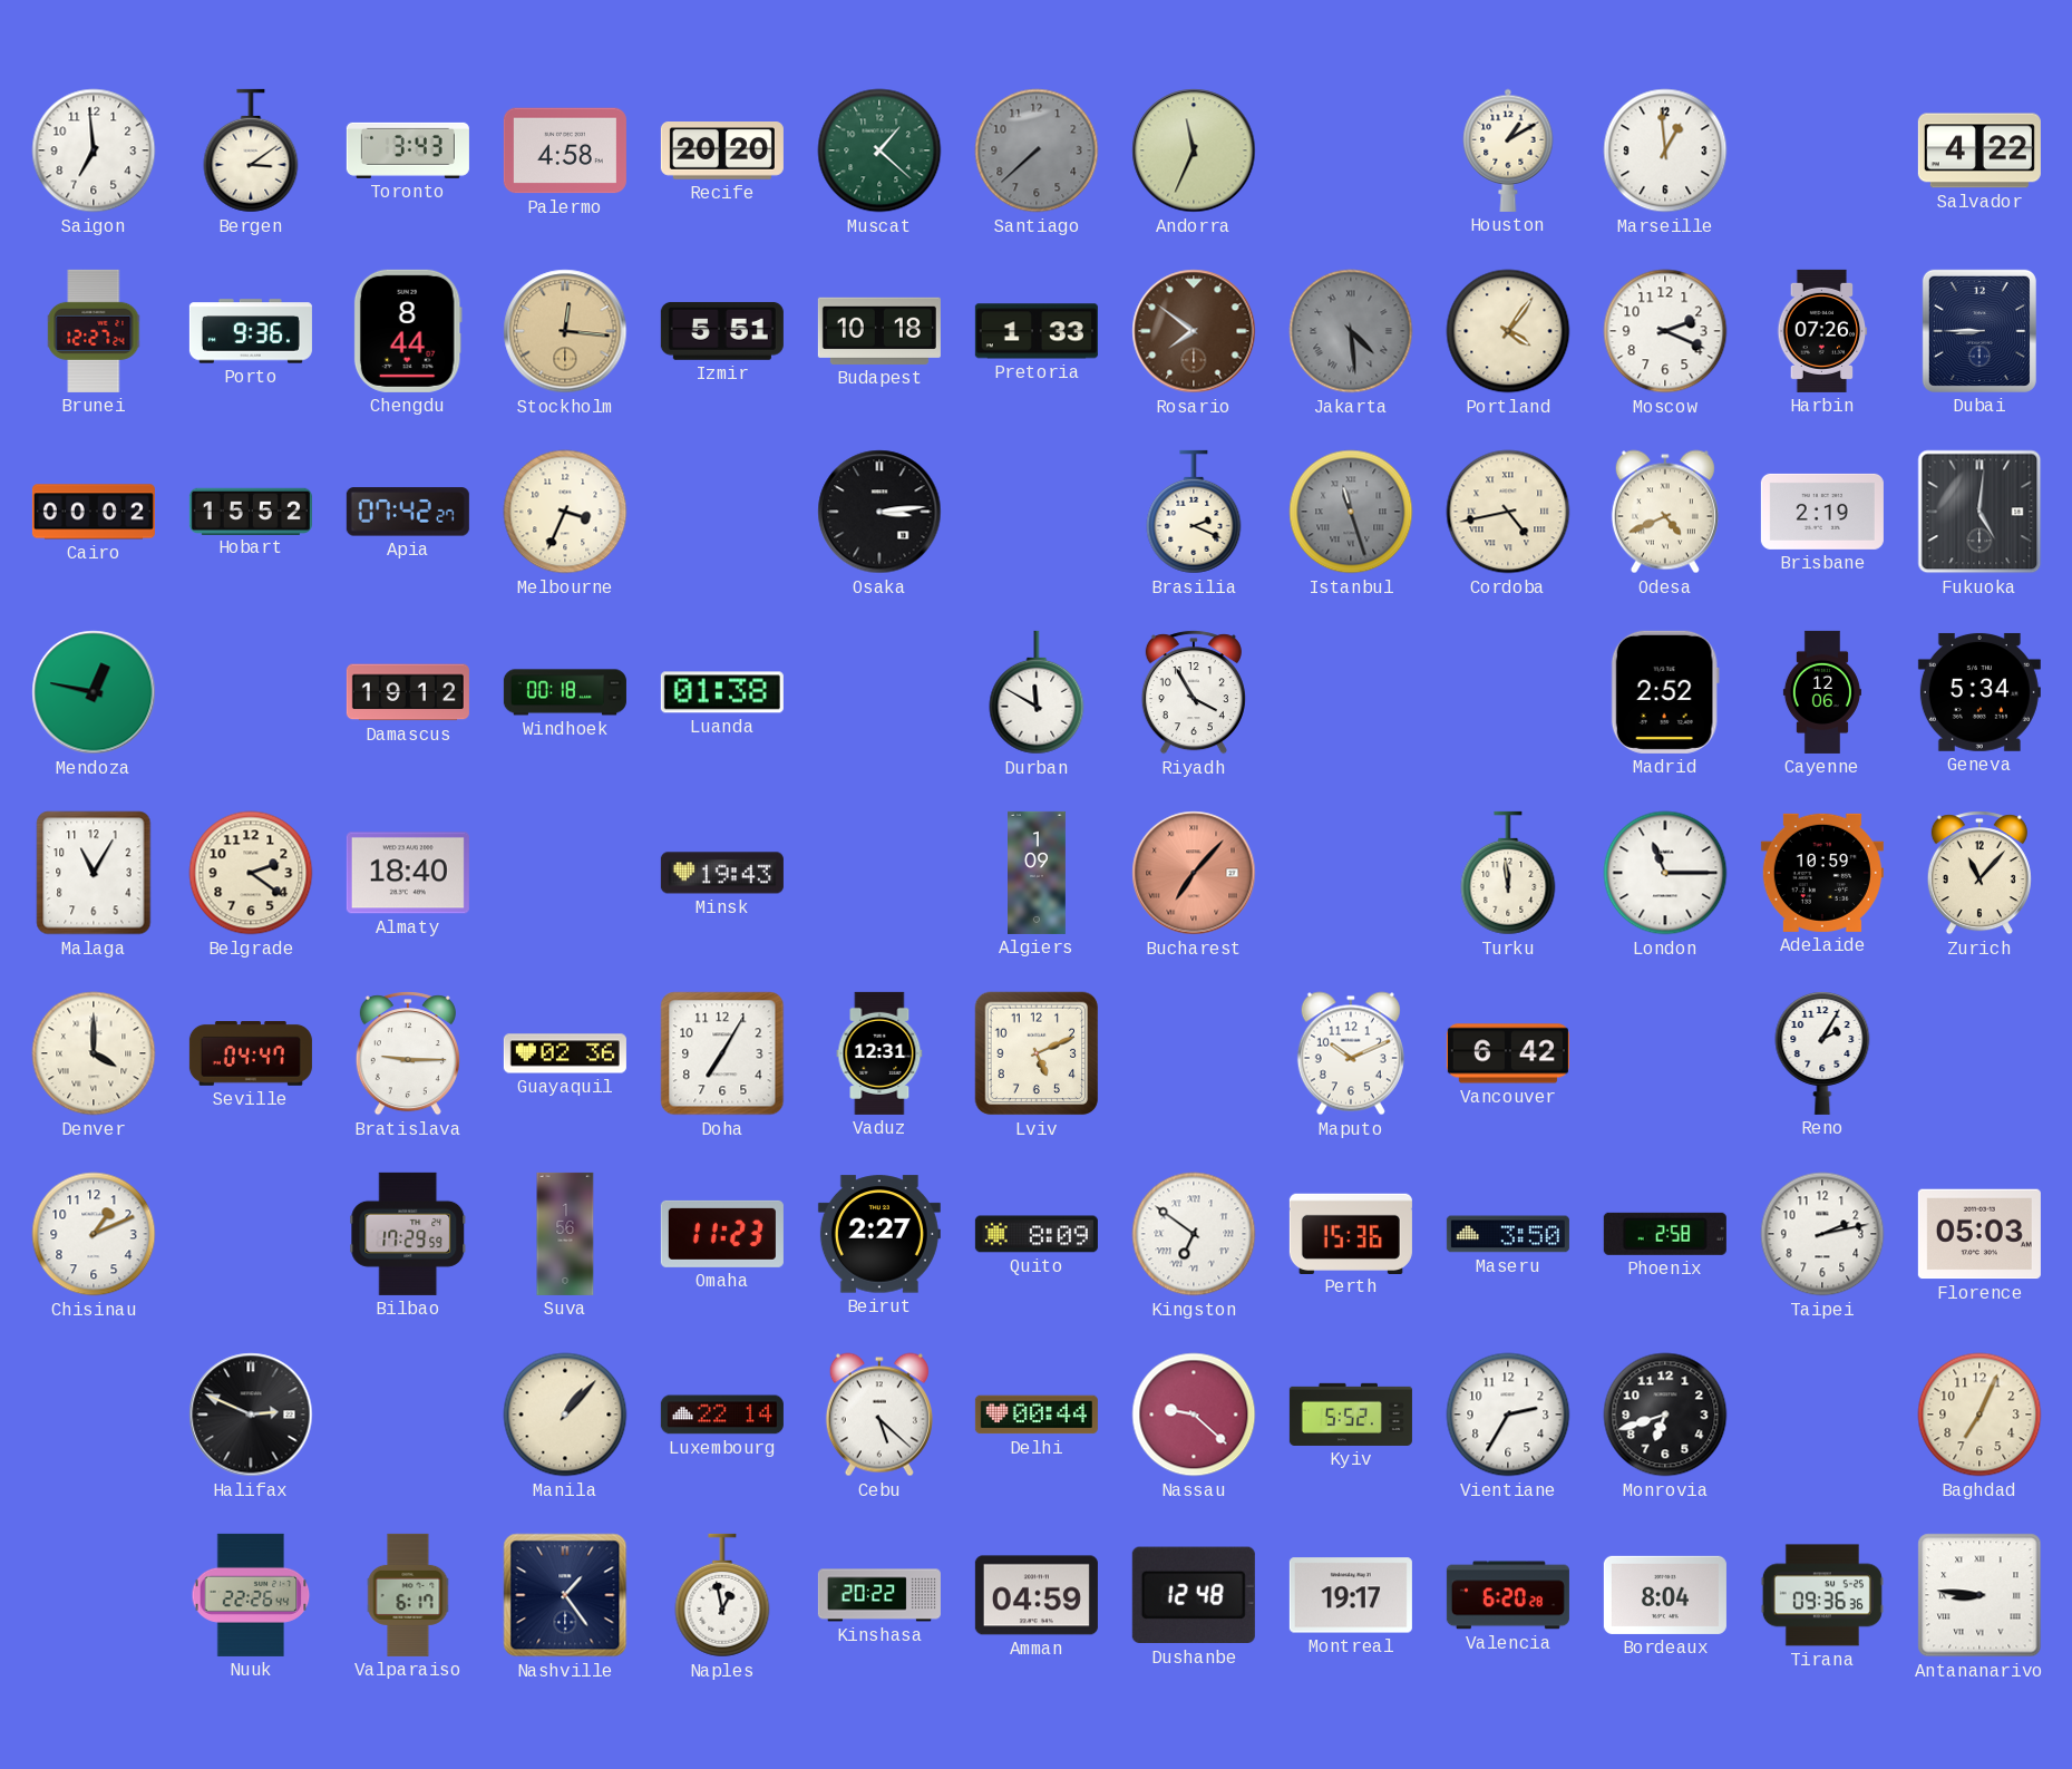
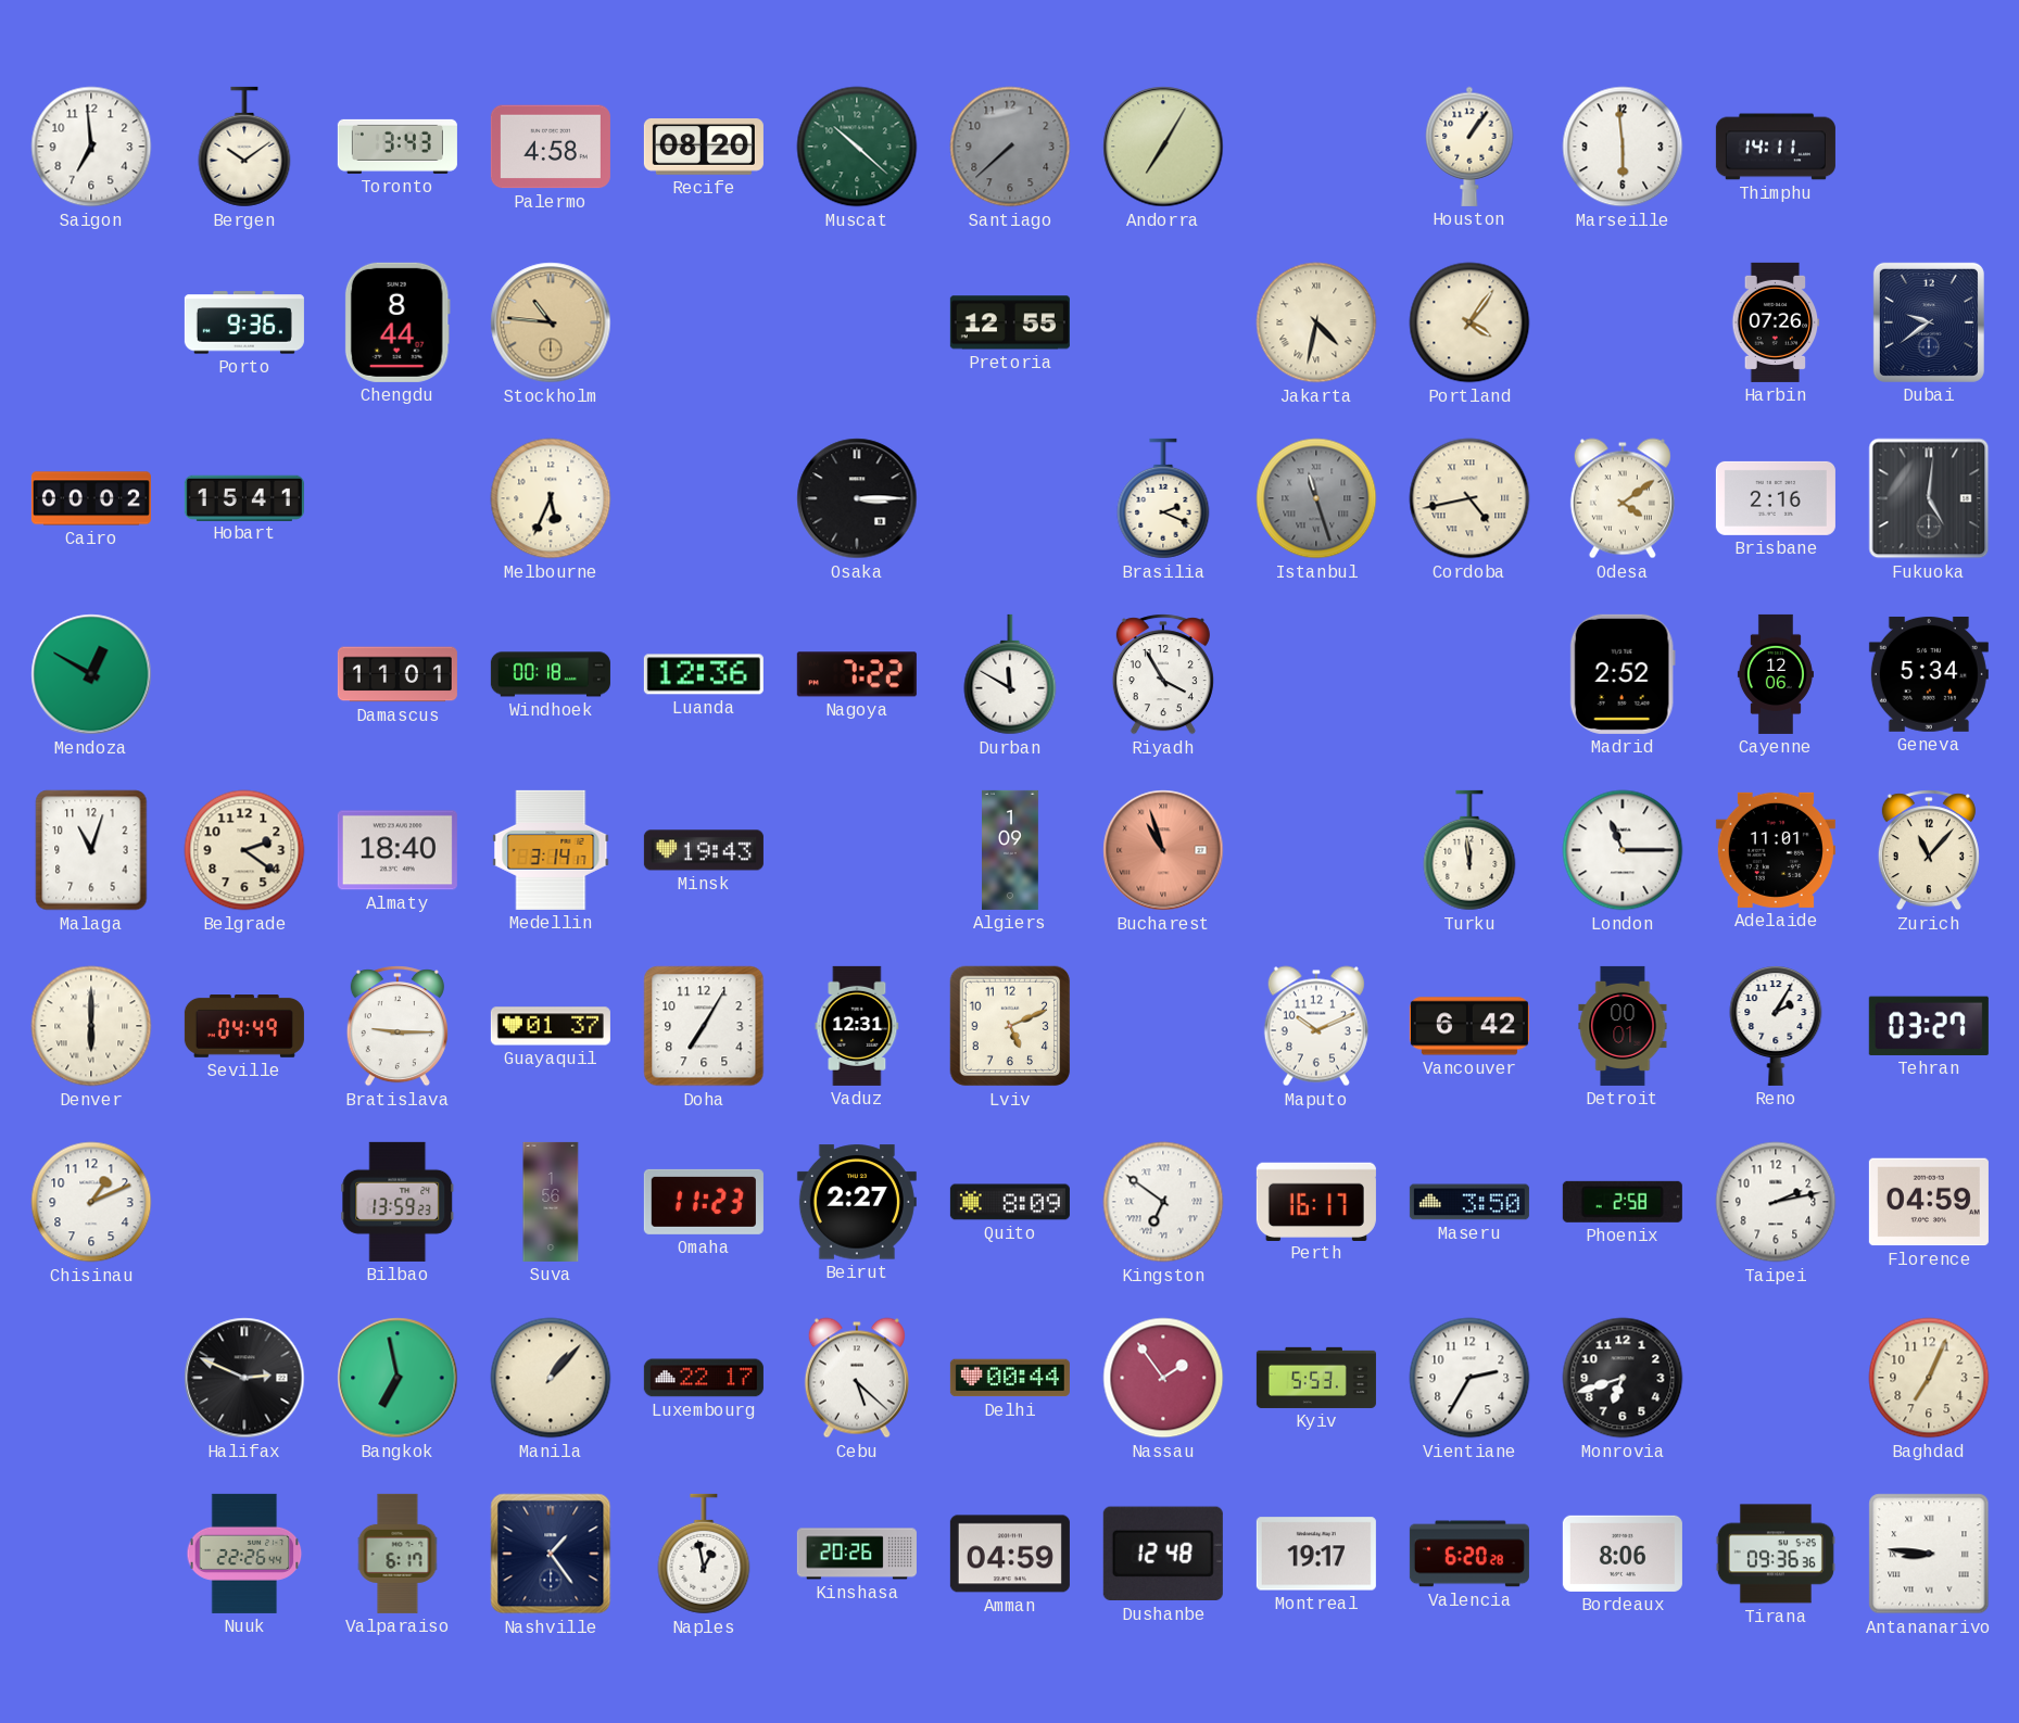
Bergen: 3:09 -> 10:09
Recife: 20:20 -> 08:20
Muscat: 1:22 -> 10:22
Andorra: 11:34 -> 7:05
Houston: 1:10 -> 1:06
Marseille: 12:59 -> 5:59
Thimphu: none -> 14:11
Salvador: 4:22 -> none
Brunei: 12:27 -> none
Stockholm: 12:16 -> 10:46
Izmir: 5:51 -> none
Budapest: 10:18 -> none
Pretoria: 1:33 -> 12:55
Rosario: 7:51 -> none
Jakarta: 4:29 -> 4:32
Jakarta dial: grey -> cream
Moscow: 2:19 -> none
Dubai: 8:45 -> 9:39
Hobart: 15:52 -> 15:41
Apia: 07:42 -> none
Melbourne: 3:34 -> 5:34
Osaka: 3:14 -> 3:15
Odesa: 4:41 -> 4:09
Brisbane: 2:19 -> 2:16
Mendoza: 12:47 -> 12:50
Damascus: 19:12 -> 11:01
Luanda: 01:38 -> 12:36
Nagoya: none -> 7:22
Malaga: 11:05 -> 11:03
Medellin: none -> 3:14
Bucharest: 7:07 -> 10:57
Adelaide: 10:59 -> 11:01
Denver: 4:00 -> 6:00
Seville: 04:47 -> 04:49
Guayaquil: 02:36 -> 01:37
Detroit: none -> 00:01
Tehran: none -> 03:27
Bilbao: 17:29 -> 13:59
Perth: 15:36 -> 16:17
Florence: 05:03 -> 04:59
Bangkok: none -> 6:58
Luxembourg: 22:14 -> 22:17
Nassau: 9:22 -> 1:54
Kyiv: 5:52 -> 5:53
Kinshasa: 20:22 -> 20:26
Bordeaux: 8:04 -> 8:06
